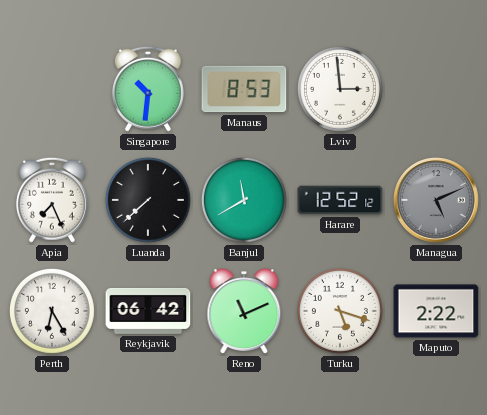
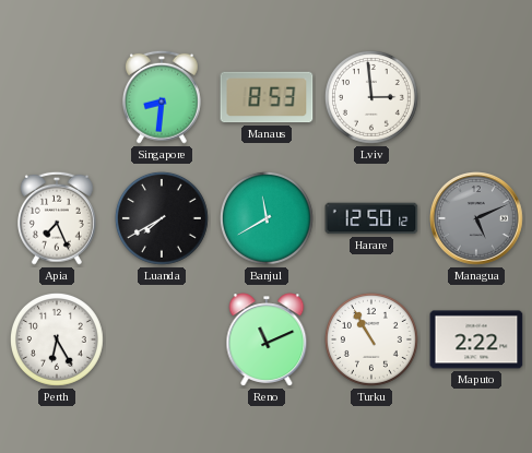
Singapore: 10:31 -> 8:31
Luanda: 7:38 -> 7:40
Harare: 12:52 -> 12:50
Reykjavik: 06:42 -> none
Turku: 5:18 -> 10:55
